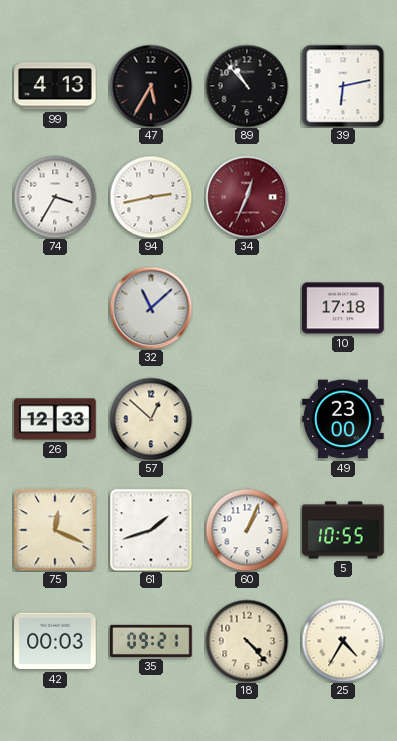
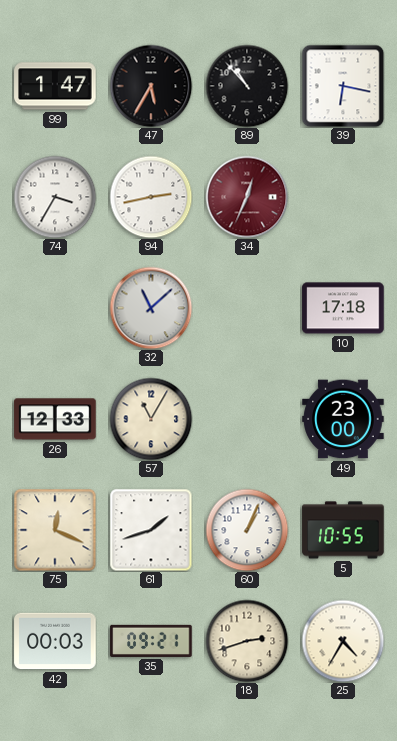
99: 4:13 -> 1:47
39: 6:13 -> 6:17
57: 12:52 -> 11:05
18: 4:23 -> 2:42
